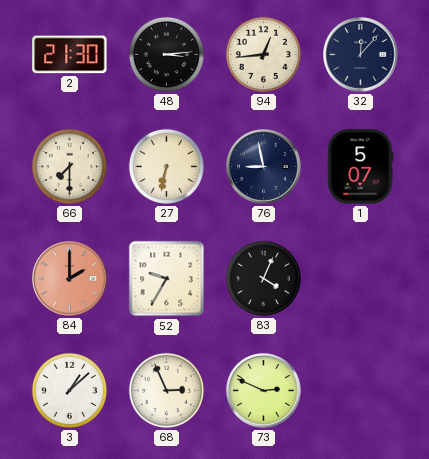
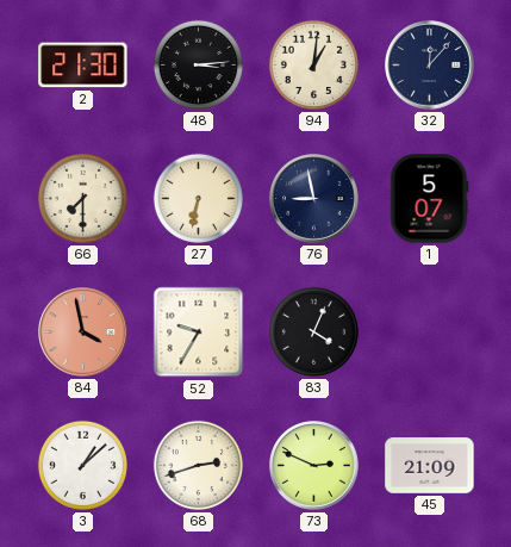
94: 12:44 -> 1:01
84: 2:00 -> 3:58
68: 2:56 -> 2:42
45: none -> 21:09
